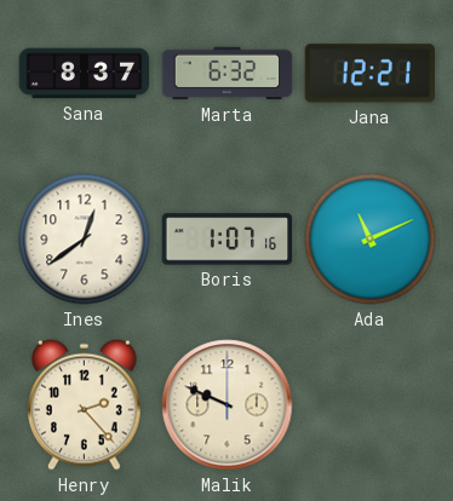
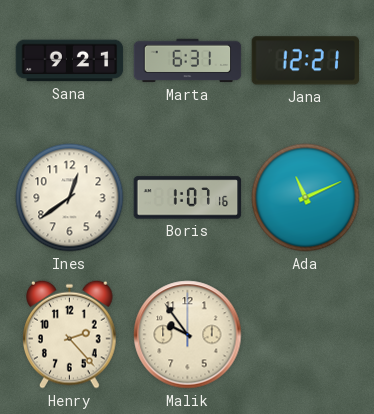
Sana: 8:37 -> 9:21
Marta: 6:32 -> 6:31
Malik: 9:49 -> 9:54
